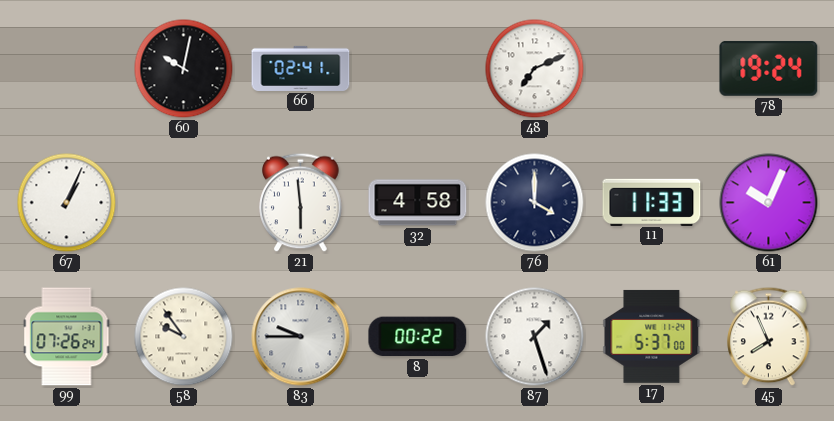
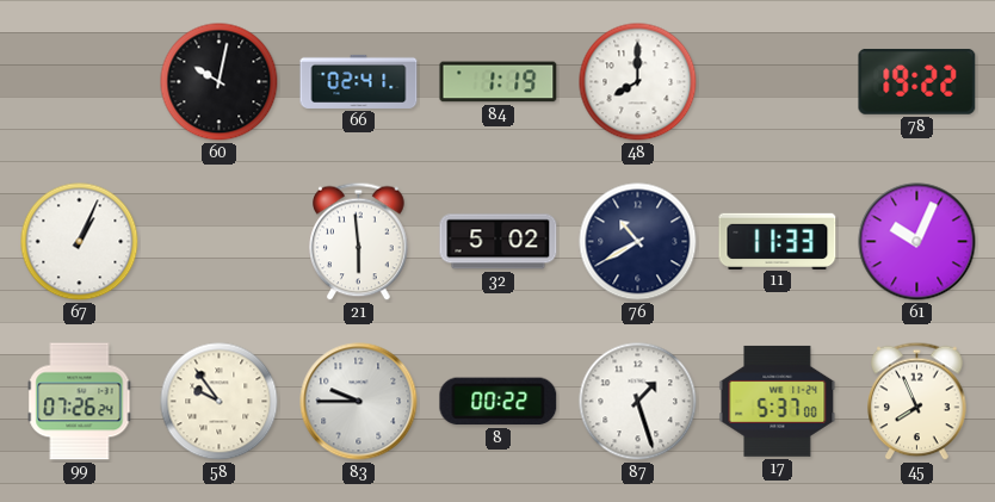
84: none -> 1:19
48: 7:11 -> 8:00
78: 19:24 -> 19:22
32: 4:58 -> 5:02
76: 4:00 -> 10:40
